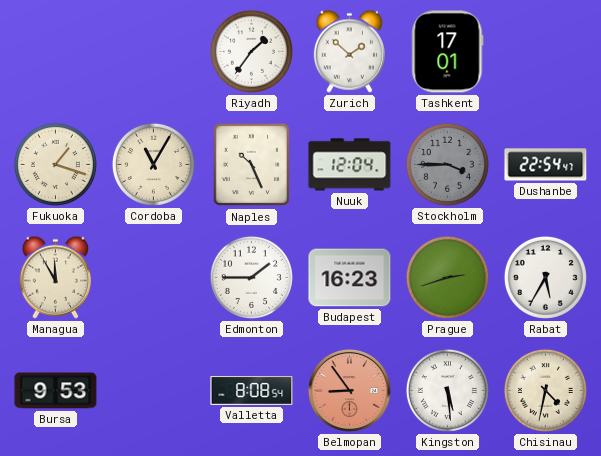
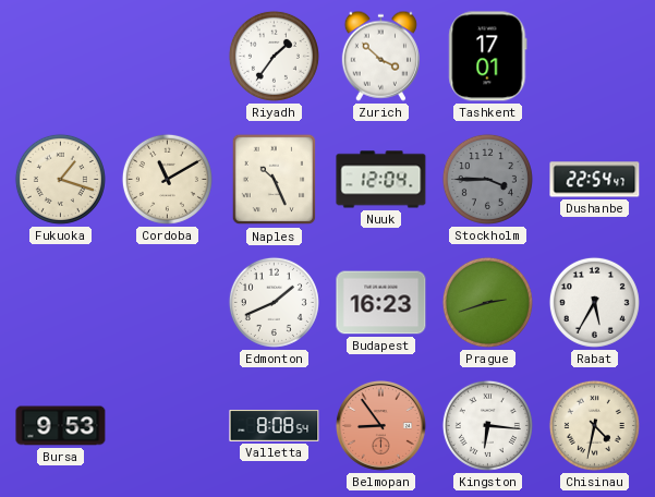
Zurich: 1:52 -> 3:52
Cordoba: 11:05 -> 11:10
Managua: 11:55 -> none
Edmonton: 1:45 -> 1:41
Kingston: 5:29 -> 6:16
